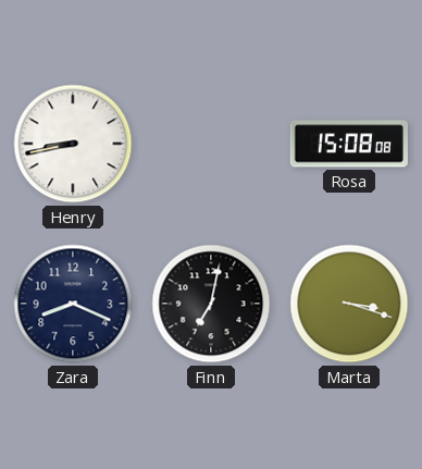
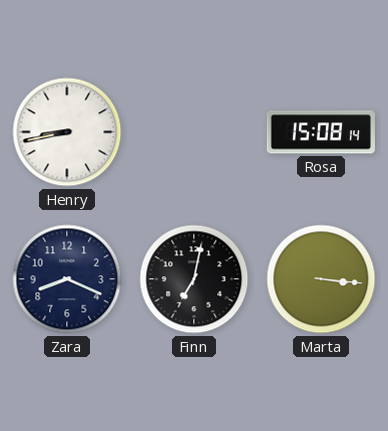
Rosa: 15:08:08 -> 15:08:14
Marta: 3:18 -> 3:16
